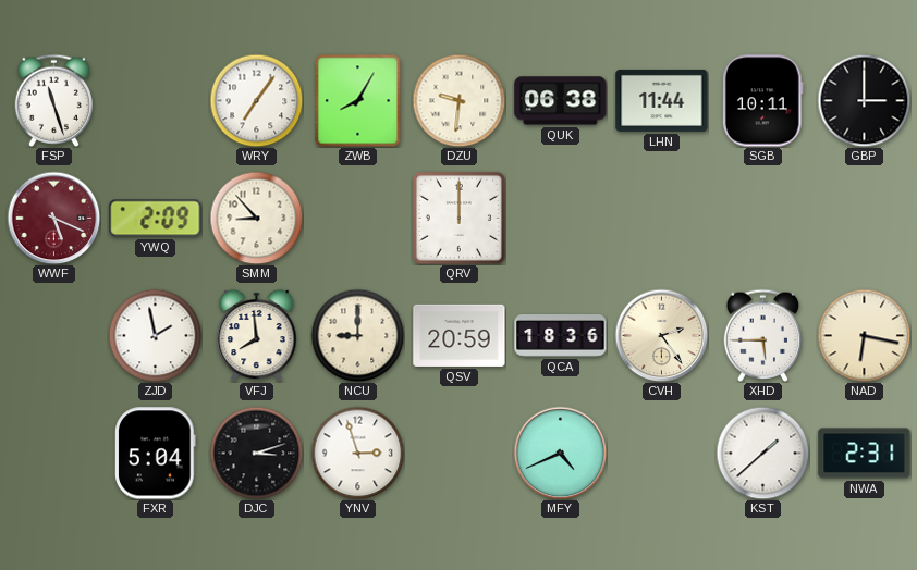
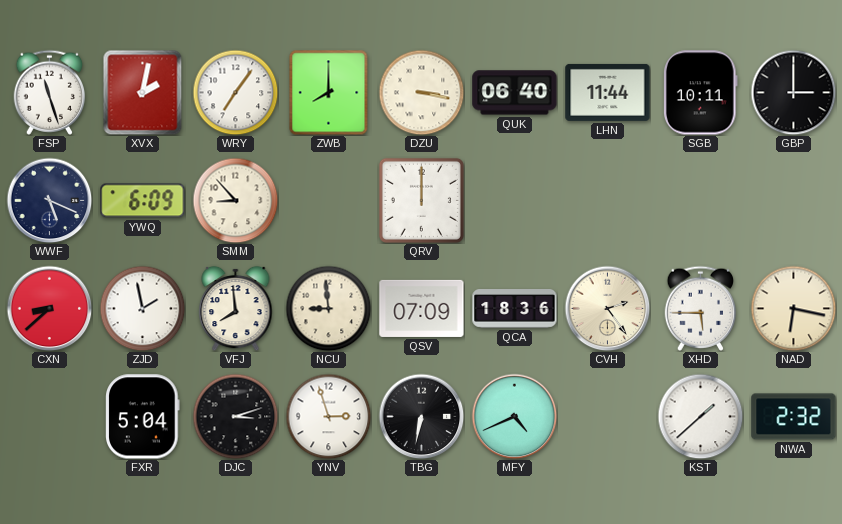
XVX: none -> 2:02
ZWB: 8:05 -> 8:00
DZU: 9:31 -> 3:17
QUK: 06:38 -> 06:40
WWF dial: burgundy -> navy
YWQ: 2:09 -> 6:09
CXN: none -> 8:38
NCU: 9:00 -> 8:59
QSV: 20:59 -> 07:09
TBG: none -> 6:32
NWA: 2:31 -> 2:32
